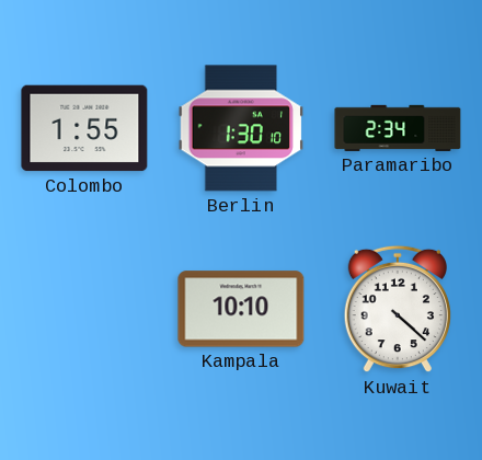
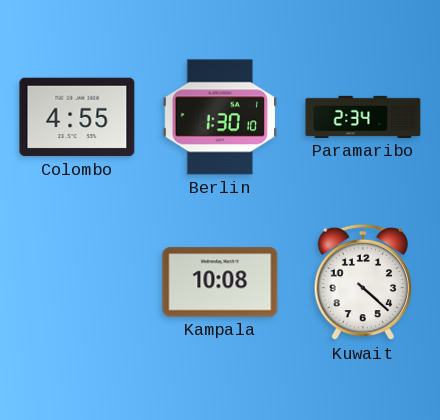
Colombo: 1:55 -> 4:55
Kampala: 10:10 -> 10:08
